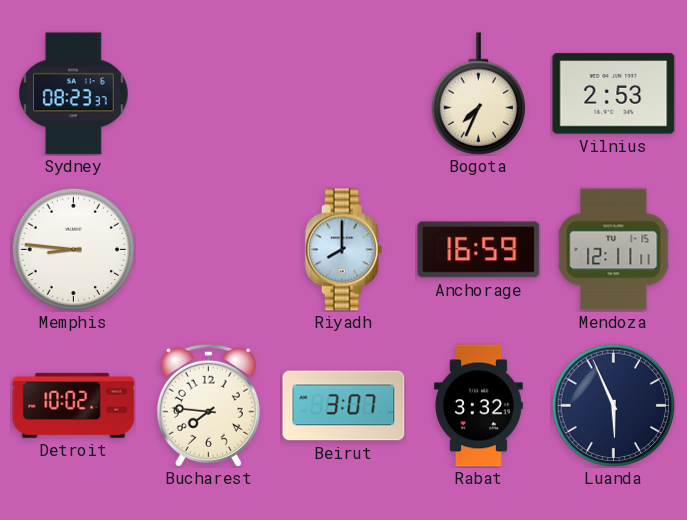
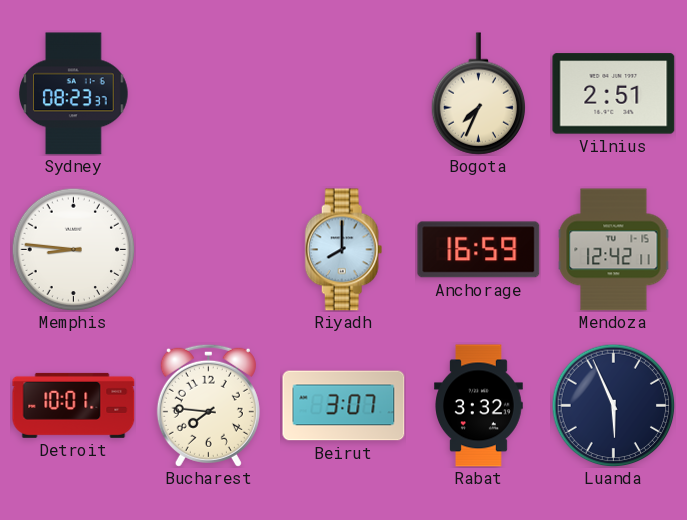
Vilnius: 2:53 -> 2:51
Mendoza: 12:11 -> 12:42
Detroit: 10:02 -> 10:01
